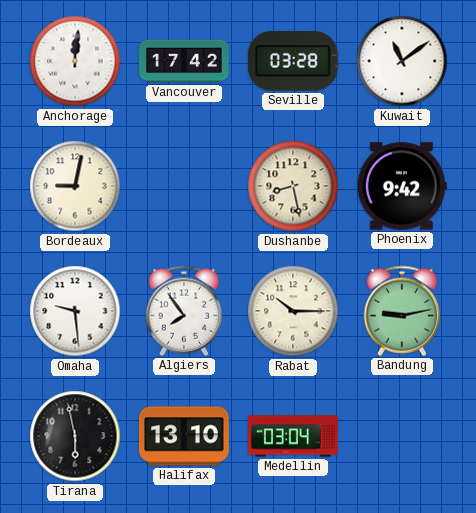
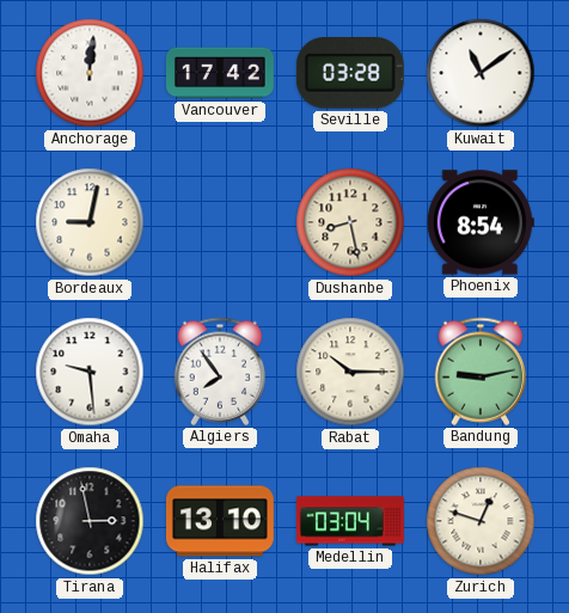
Phoenix: 9:42 -> 8:54
Tirana: 5:58 -> 2:58
Zurich: none -> 12:48
